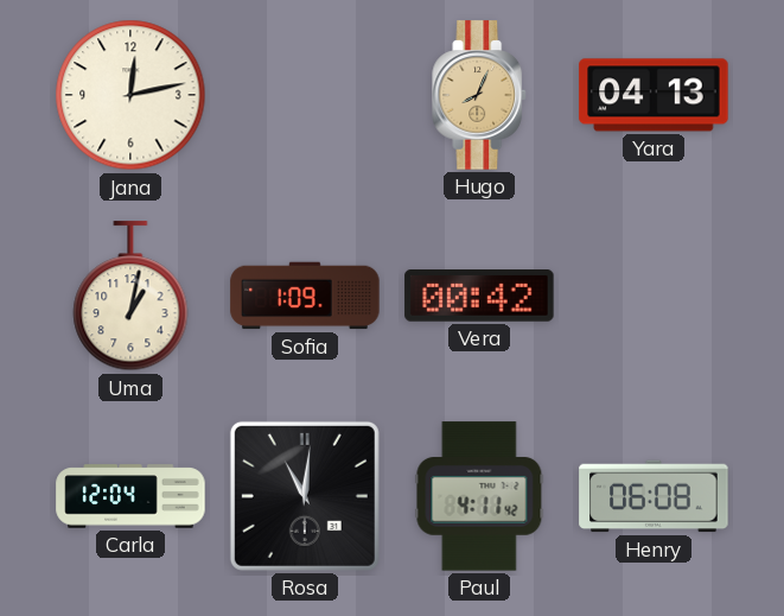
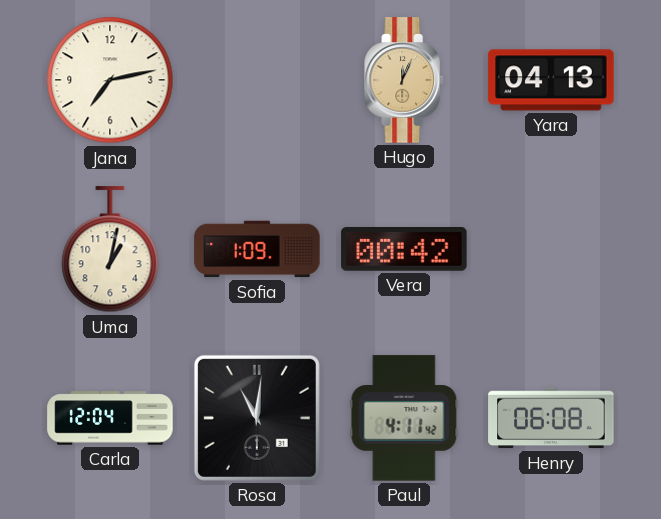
Jana: 12:13 -> 7:13
Hugo: 8:04 -> 12:04
